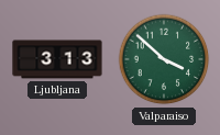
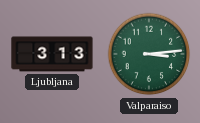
Valparaiso: 3:52 -> 3:14
